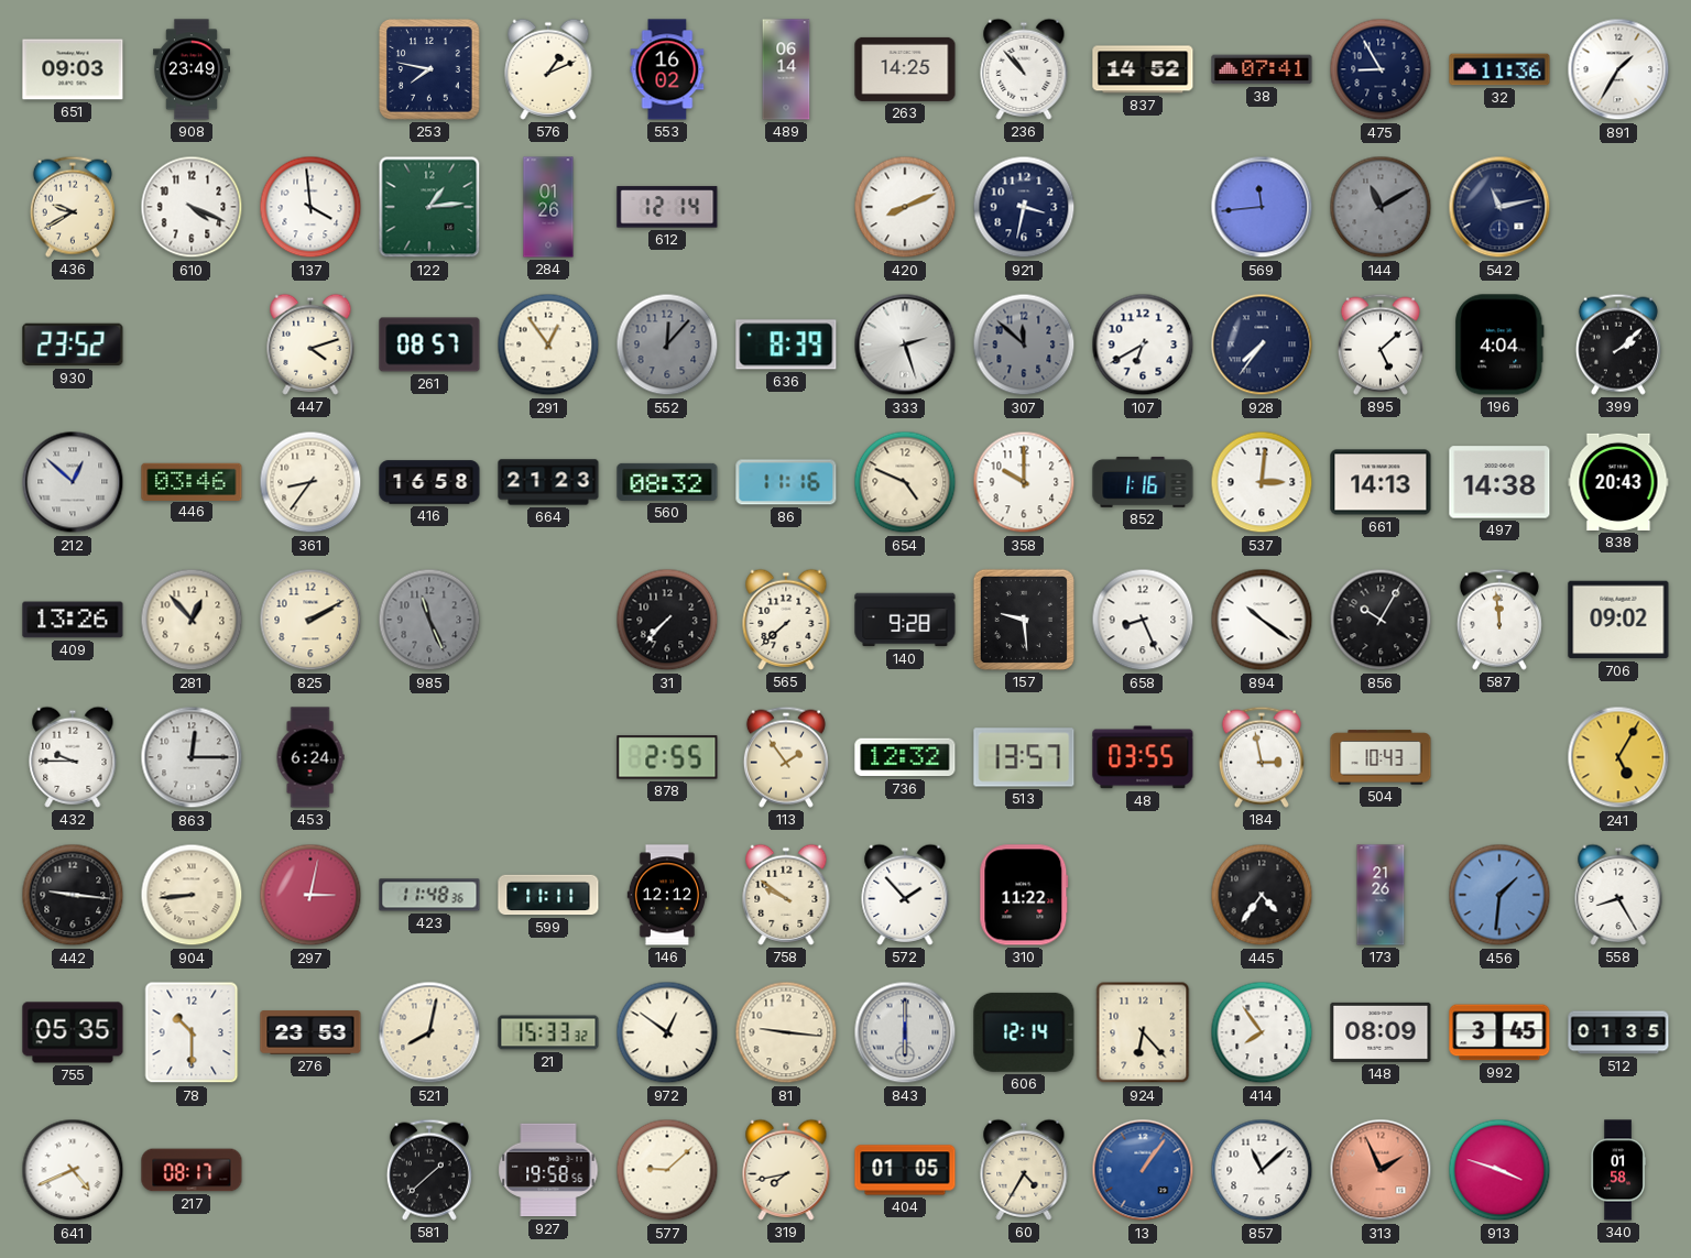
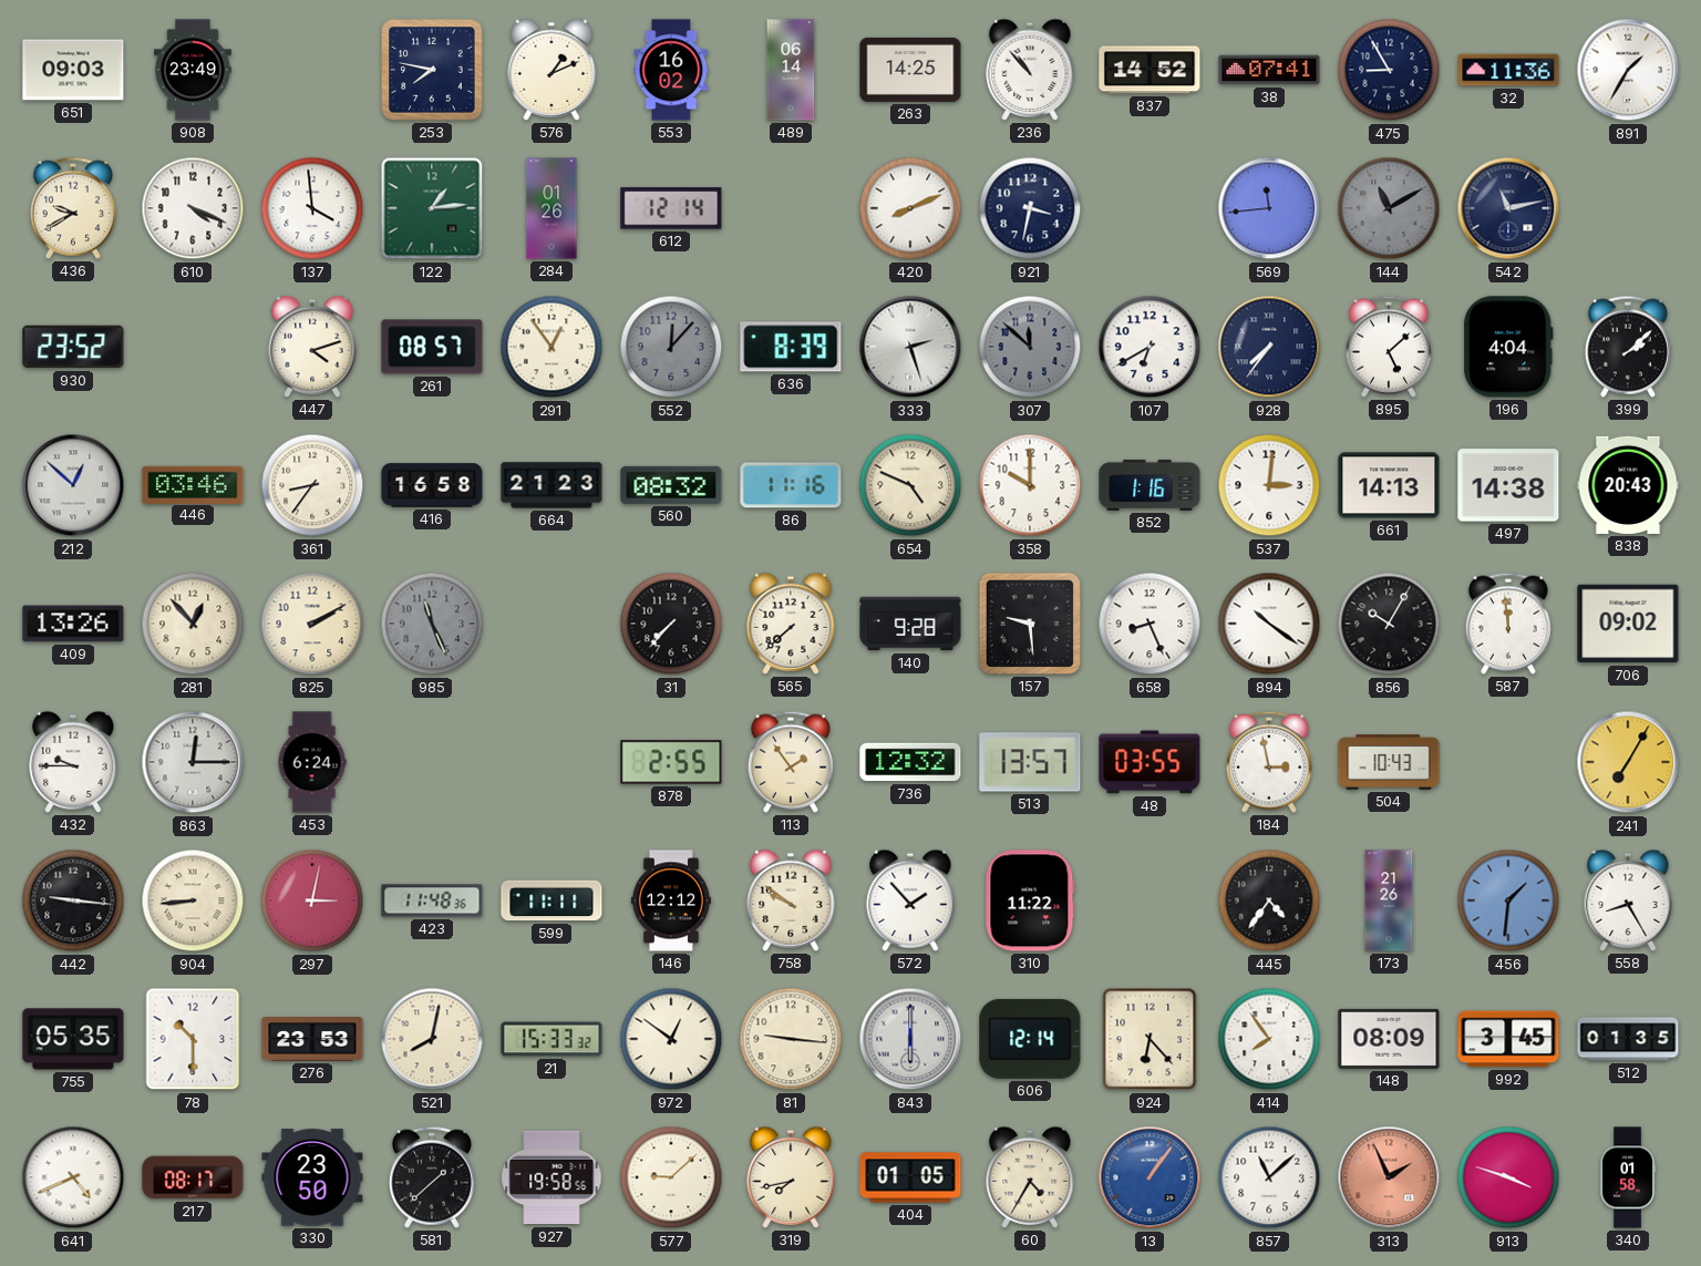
241: 5:05 -> 7:05
330: none -> 23:50
